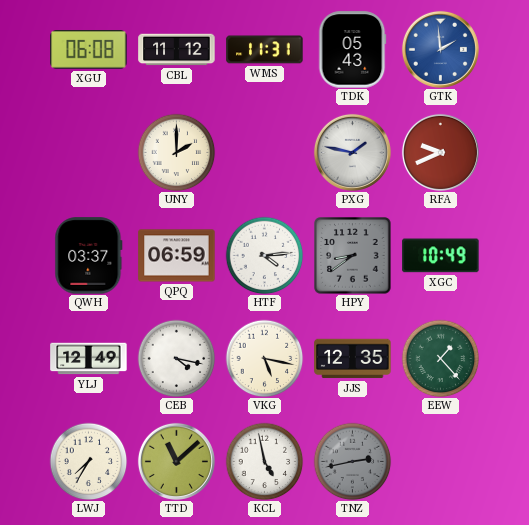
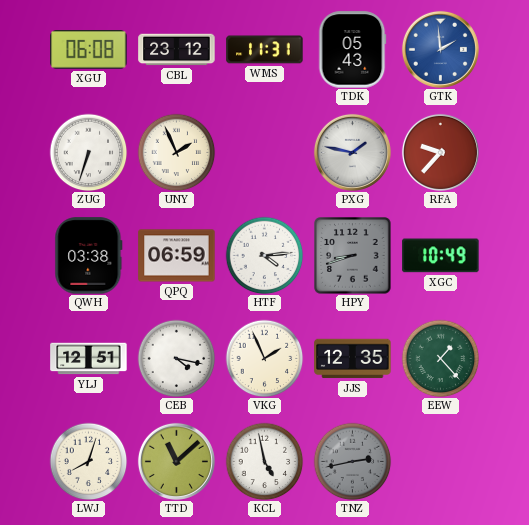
CBL: 11:12 -> 23:12
ZUG: none -> 6:33
UNY: 2:00 -> 1:56
RFA: 9:41 -> 9:37
QWH: 03:37 -> 03:38
HPY: 8:39 -> 8:42
YLJ: 12:49 -> 12:51
VKG: 5:17 -> 1:56
LWJ: 7:35 -> 8:03
